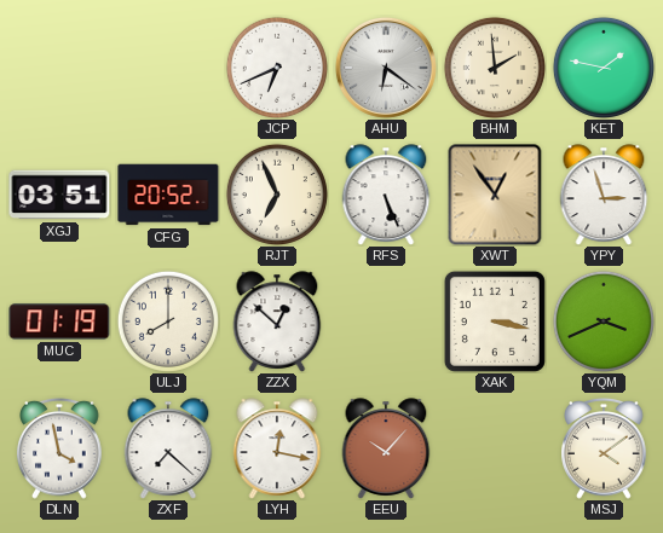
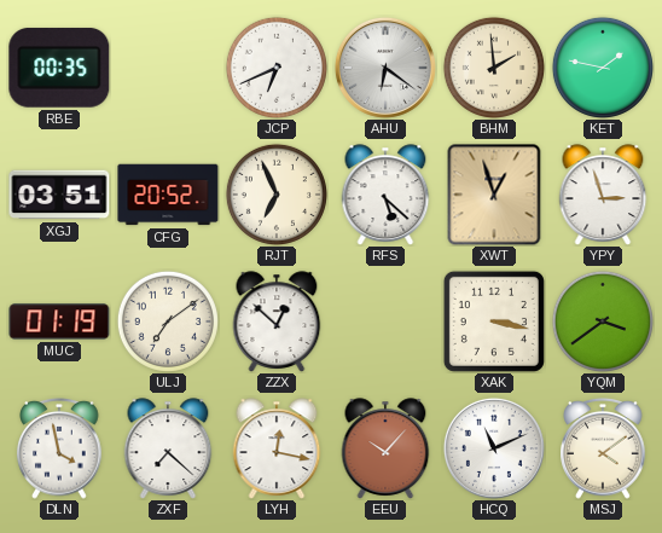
RBE: none -> 00:35
RFS: 5:26 -> 5:22
XWT: 12:54 -> 12:57
ULJ: 8:00 -> 7:09
YQM: 3:41 -> 3:39
HCQ: none -> 11:11
